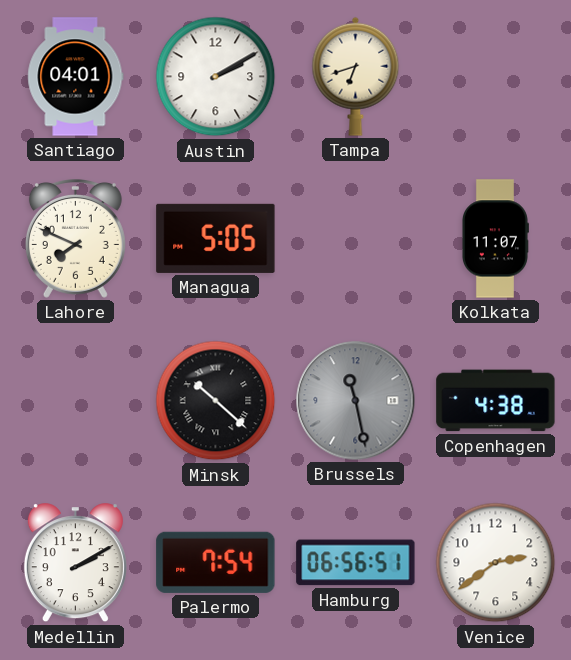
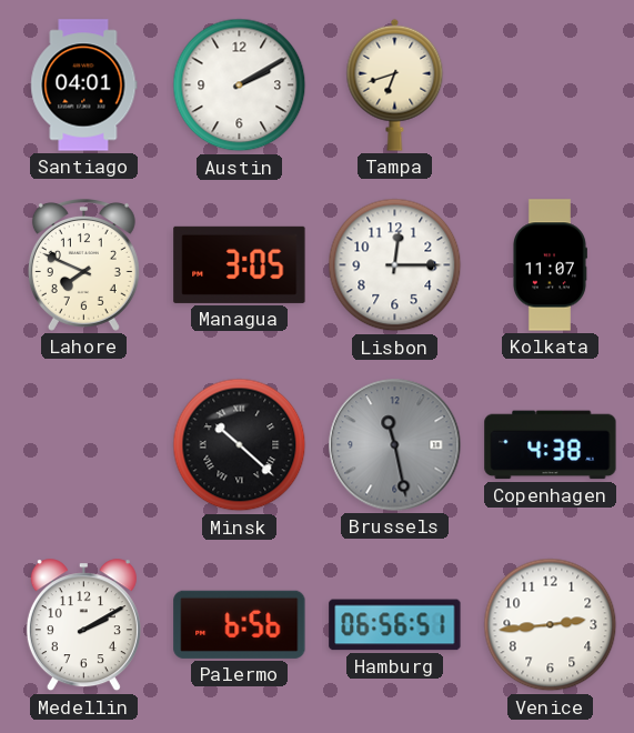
Managua: 5:05 -> 3:05
Lisbon: none -> 12:15
Palermo: 7:54 -> 6:56
Venice: 2:39 -> 2:44
